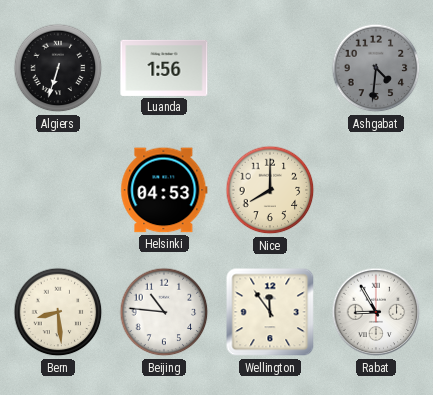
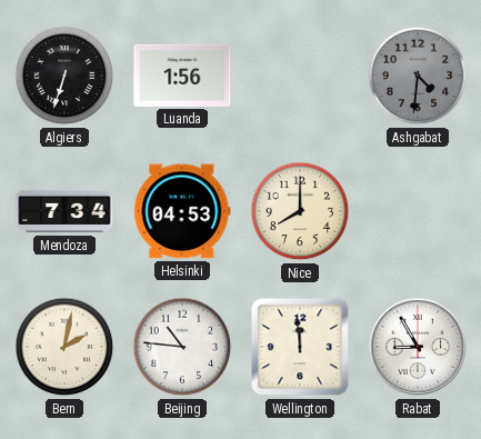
Mendoza: none -> 7:34
Bern: 8:29 -> 2:02
Wellington: 11:54 -> 11:59
